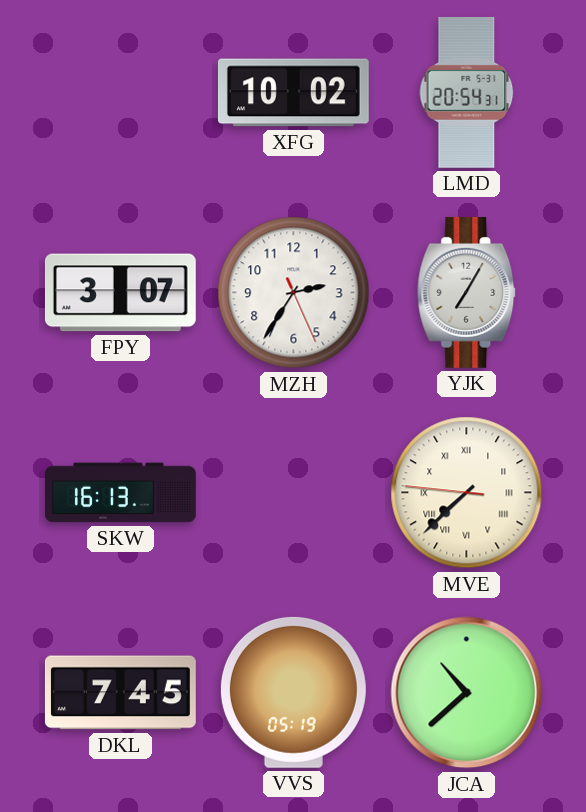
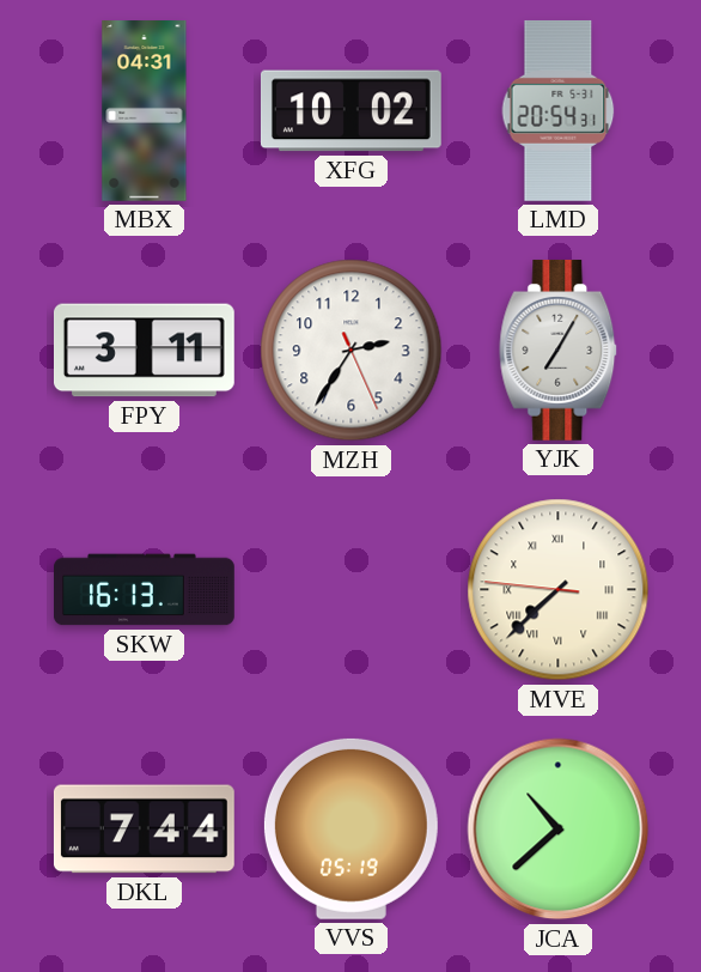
MBX: none -> 04:31
FPY: 3:07 -> 3:11
DKL: 7:45 -> 7:44
